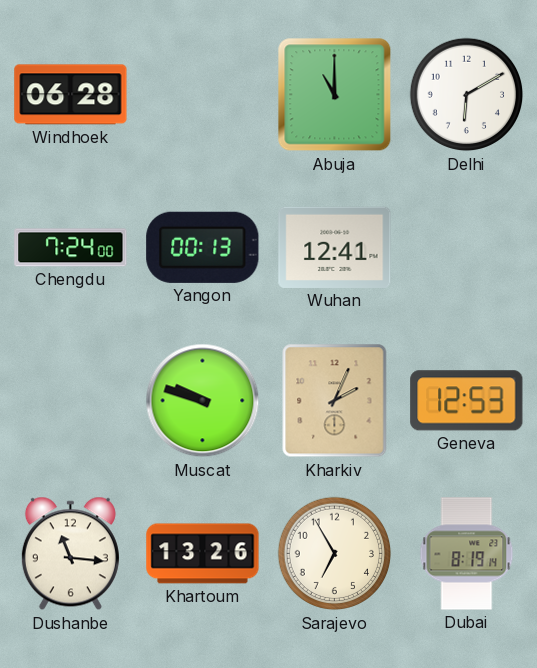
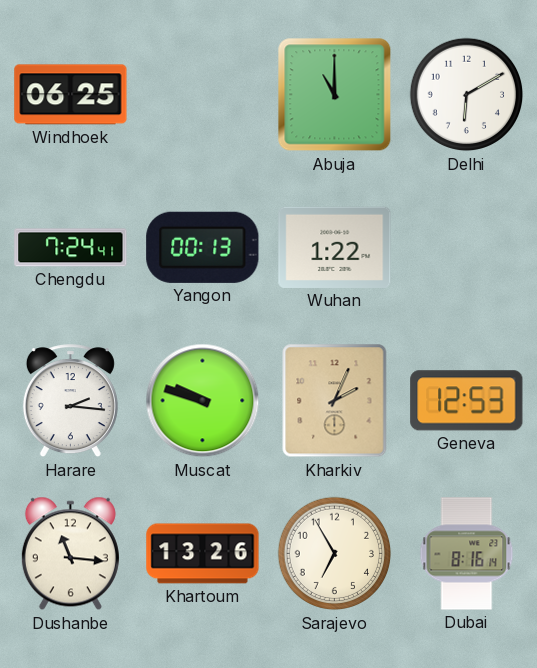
Windhoek: 06:28 -> 06:25
Chengdu: 7:24:00 -> 7:24:41
Wuhan: 12:41 -> 1:22
Harare: none -> 2:16
Dubai: 8:19 -> 8:16
